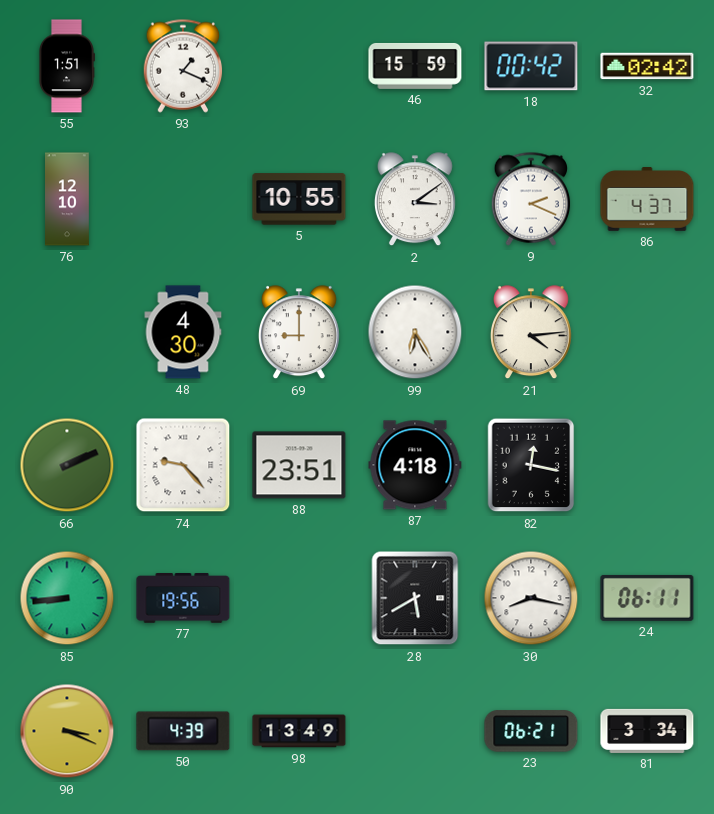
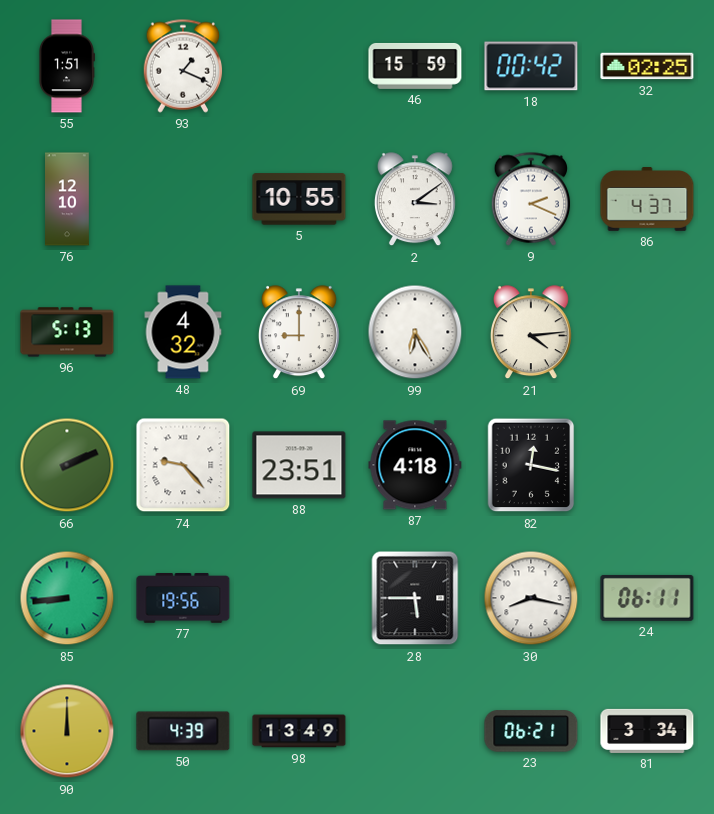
32: 02:42 -> 02:25
96: none -> 5:13
48: 4:30 -> 4:32
28: 5:40 -> 5:45
90: 3:19 -> 12:00
